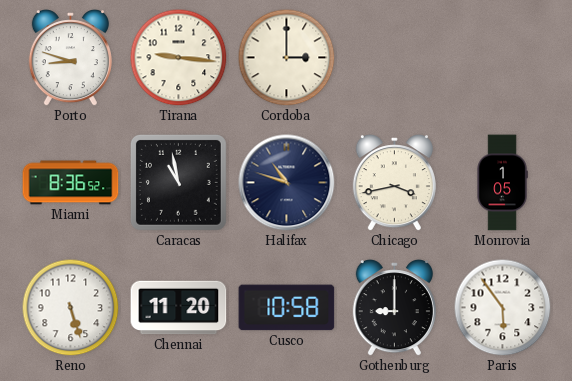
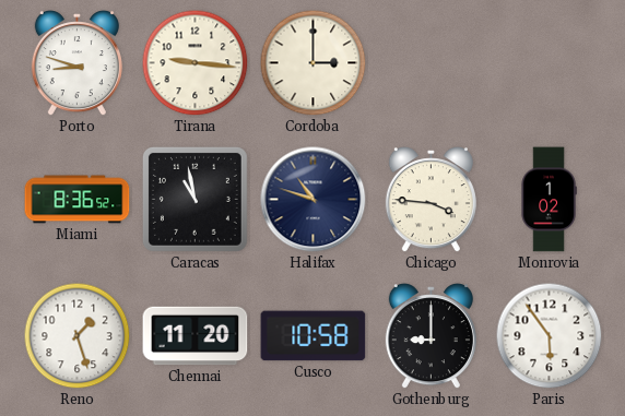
Chicago: 3:43 -> 3:46
Monrovia: 1:05 -> 1:02
Reno: 5:27 -> 1:27
